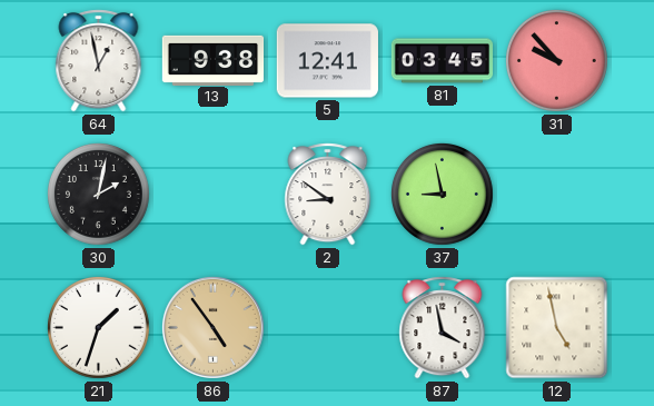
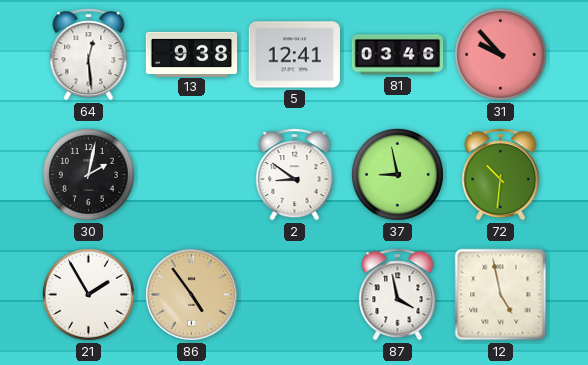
64: 12:58 -> 12:29
81: 03:45 -> 03:46
72: none -> 10:31
21: 1:33 -> 1:55
